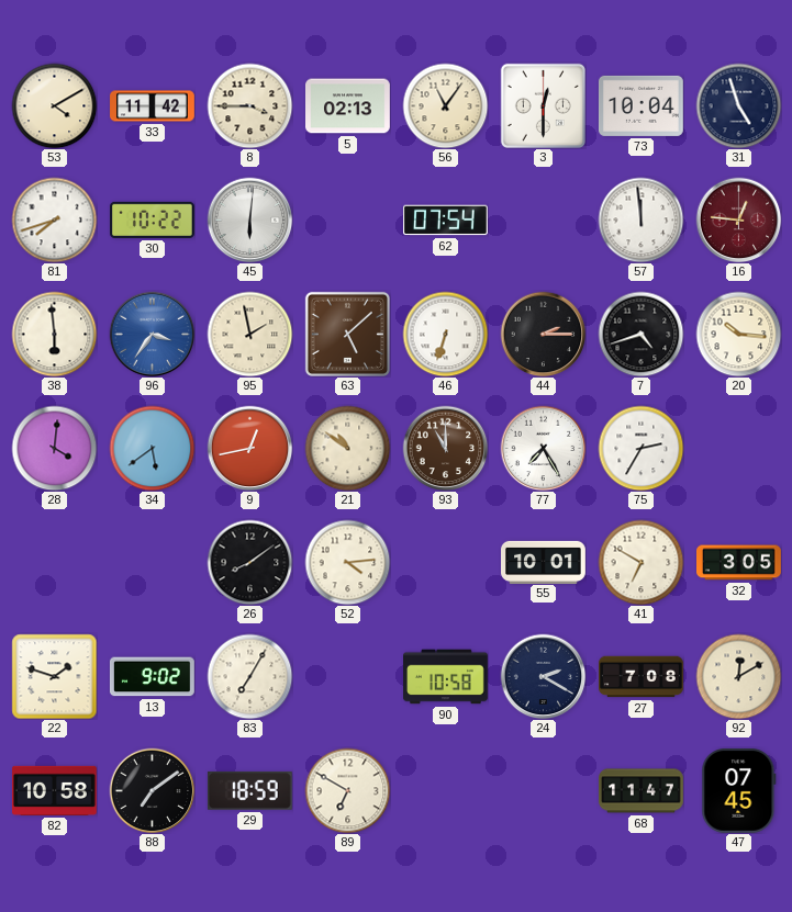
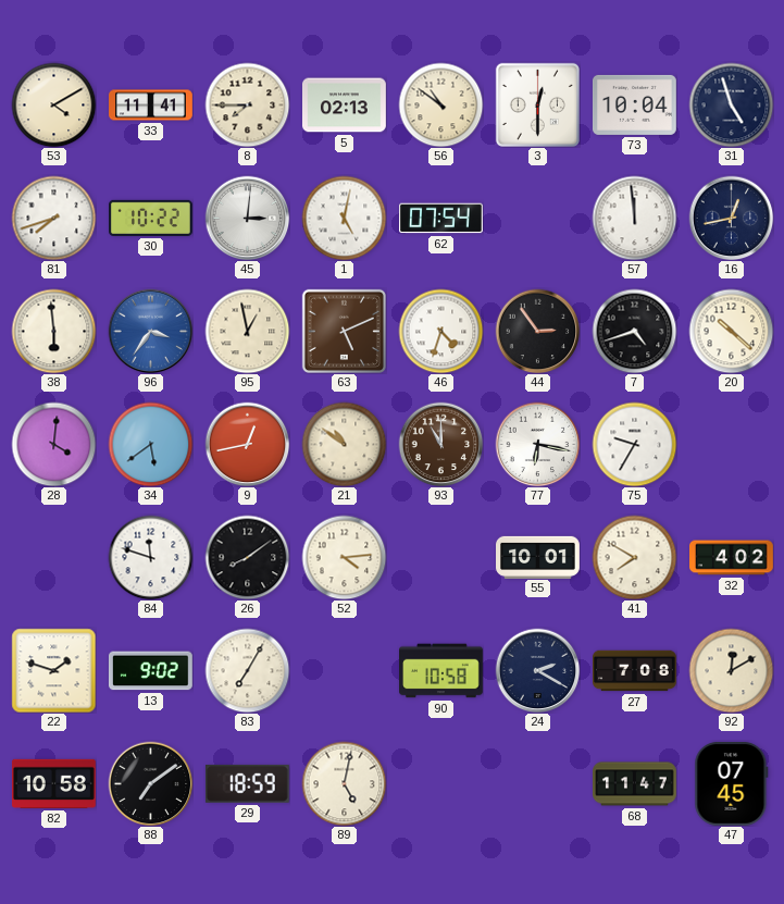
33: 11:42 -> 11:41
8: 3:45 -> 7:45
56: 11:06 -> 10:51
45: 6:01 -> 3:01
1: none -> 5:02
16: 12:46 -> 12:43
16 dial: burgundy -> navy
95: 1:58 -> 12:58
63: 5:08 -> 5:11
46: 6:33 -> 4:33
44: 2:15 -> 2:54
20: 10:16 -> 10:22
77: 7:25 -> 6:17
75: 2:35 -> 9:35
84: none -> 11:48
41: 6:50 -> 7:50
32: 3:05 -> 4:02
89: 6:50 -> 5:02
